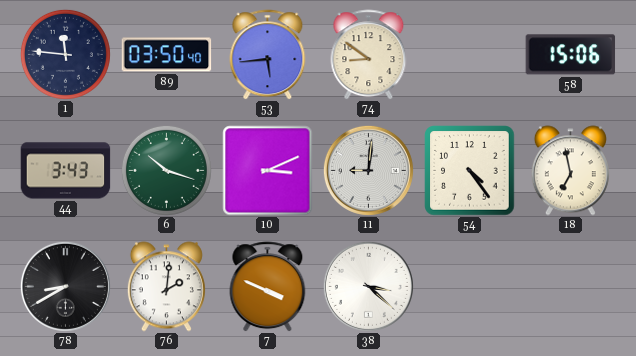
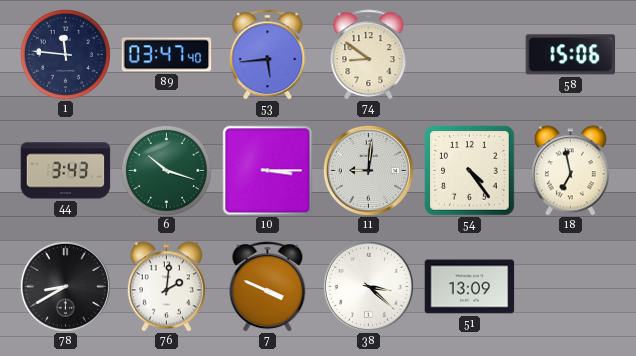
89: 03:50 -> 03:47
10: 3:11 -> 3:15
51: none -> 13:09
